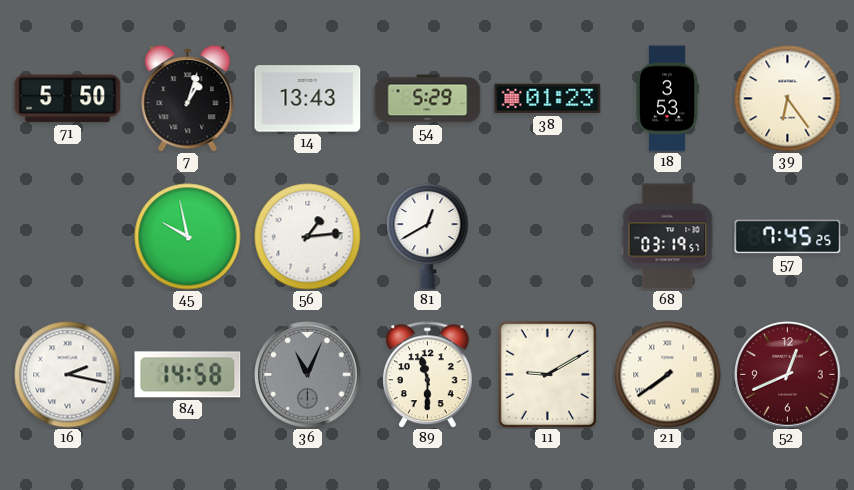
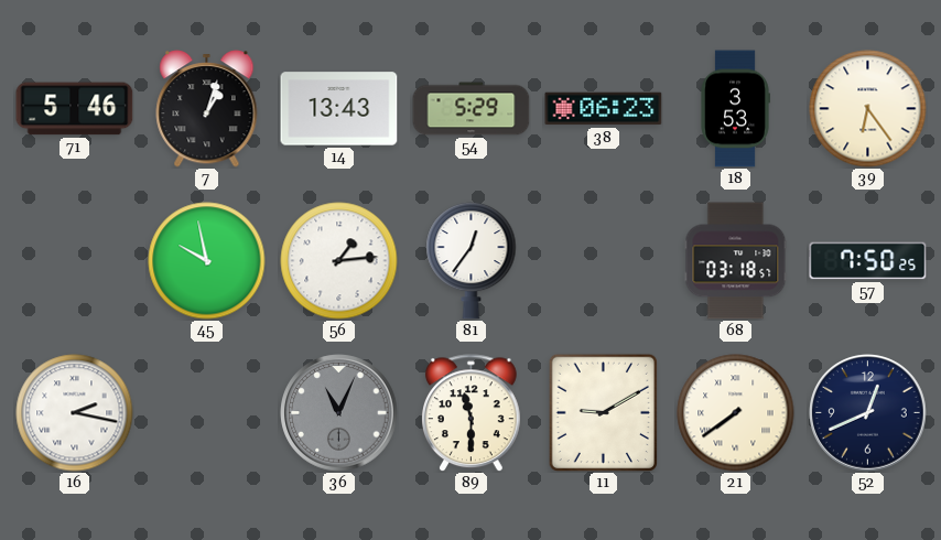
71: 5:50 -> 5:46
38: 01:23 -> 06:23
81: 12:40 -> 12:36
68: 03:19 -> 03:18
57: 7:45 -> 7:50
84: 14:58 -> none
52 dial: burgundy -> navy
